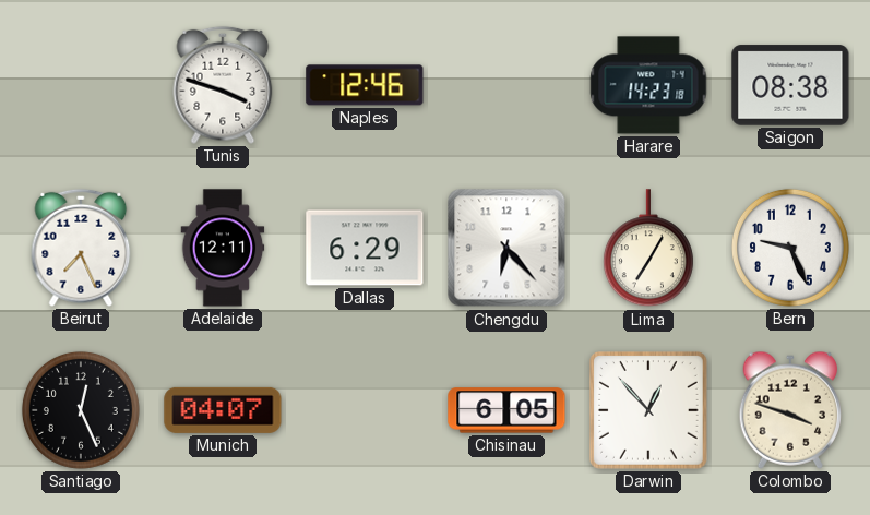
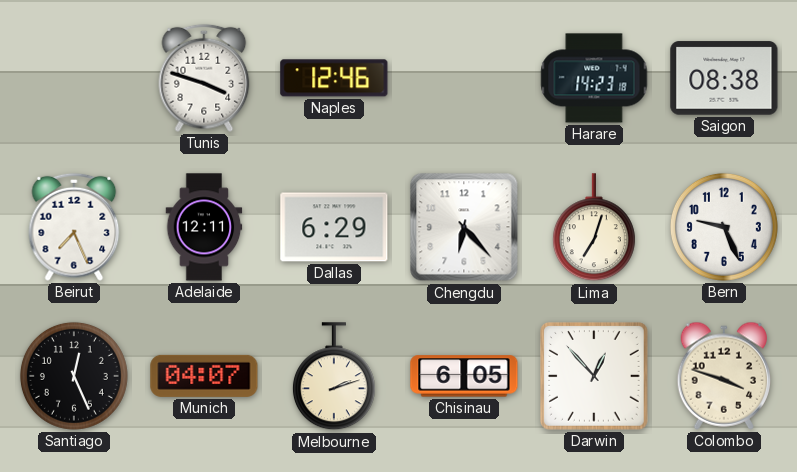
Lima: 7:05 -> 7:03
Melbourne: none -> 2:12
